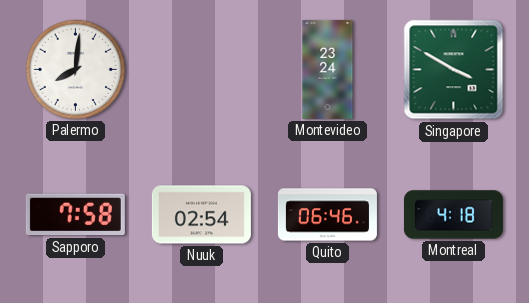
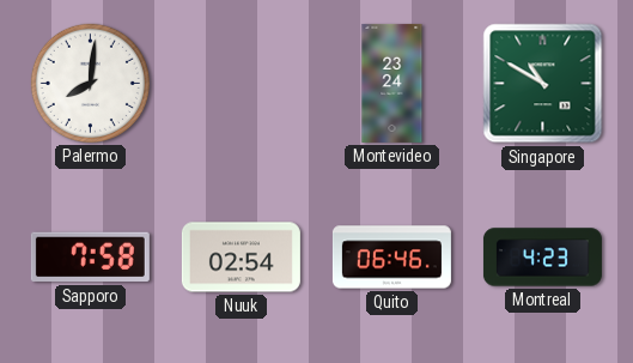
Singapore: 3:50 -> 10:50
Montreal: 4:18 -> 4:23
